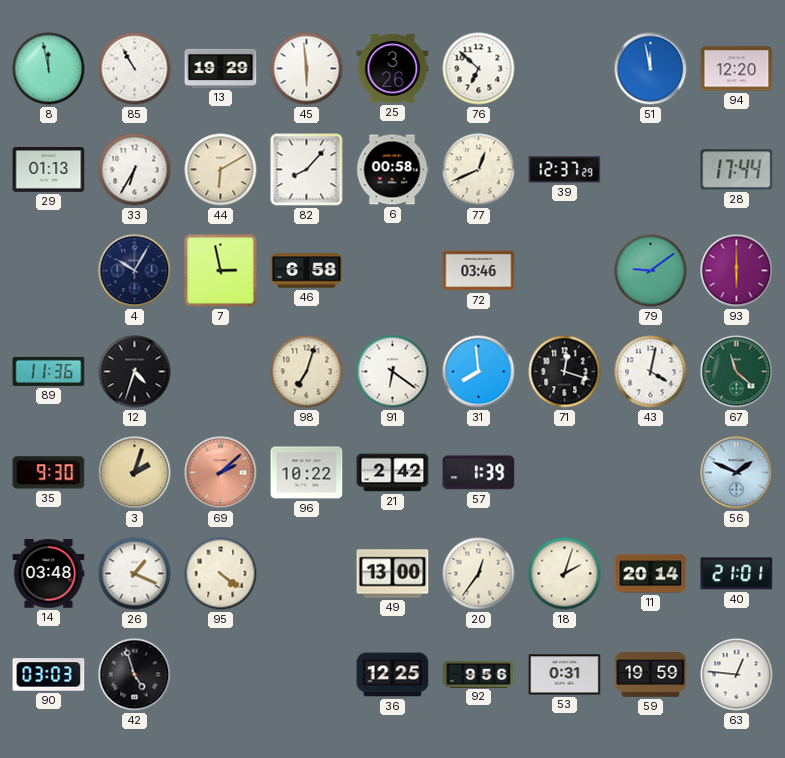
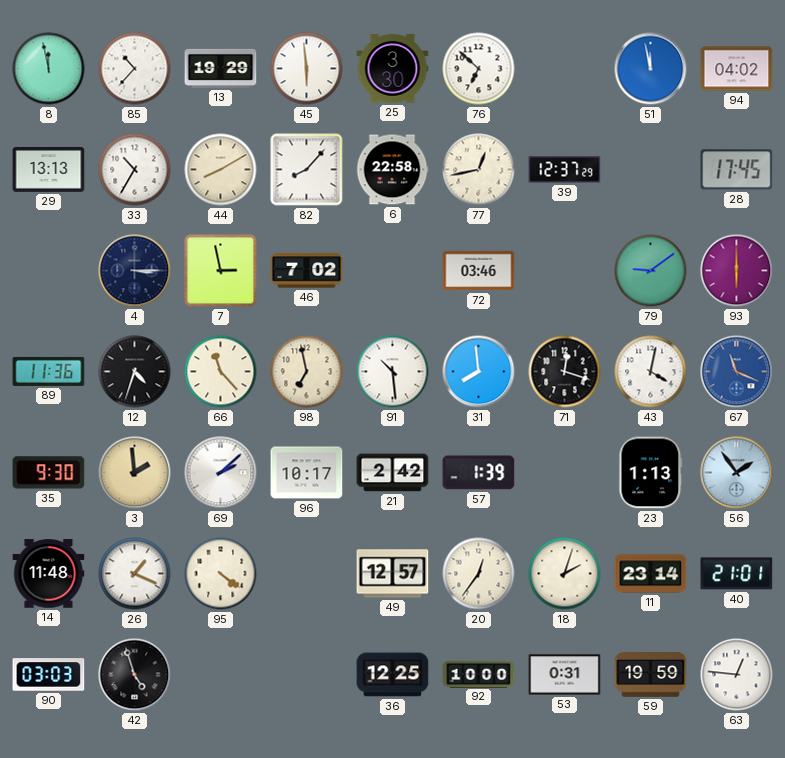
85: 10:55 -> 10:37
25: 3:26 -> 3:30
94: 12:20 -> 04:02
29: 01:13 -> 13:13
33: 6:35 -> 10:35
44: 6:10 -> 8:10
6: 00:58 -> 22:58
77: 12:41 -> 12:43
28: 17:44 -> 17:45
4: 10:05 -> 3:15
46: 6:58 -> 7:02
66: none -> 11:23
98: 7:03 -> 6:58
91: 6:21 -> 10:29
67: 11:22 -> 11:19
67 dial: green -> blue
3: 2:03 -> 1:59
69 dial: salmon -> white
96: 10:22 -> 10:17
23: none -> 1:13
56: 1:49 -> 1:54
14: 03:48 -> 11:48
49: 13:00 -> 12:57
11: 20:14 -> 23:14
92: 9:56 -> 10:00
